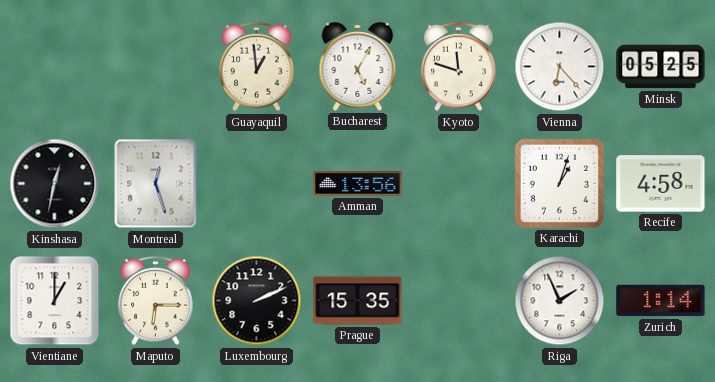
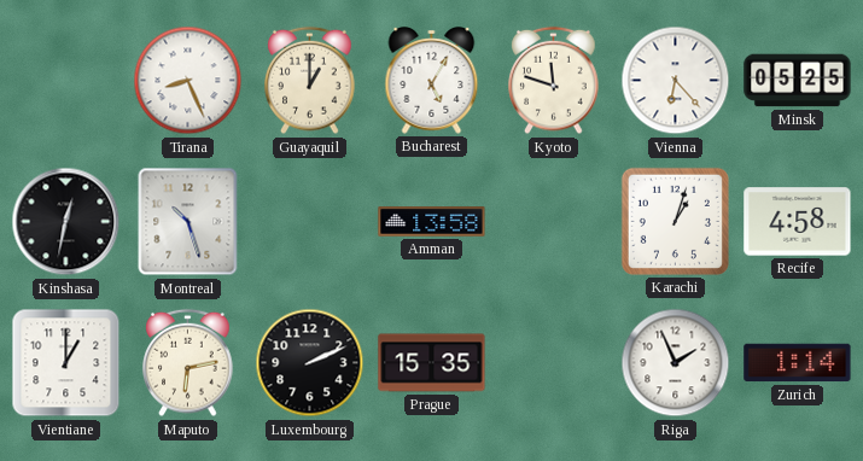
Tirana: none -> 8:26
Guayaquil: 12:59 -> 1:00
Montreal: 12:27 -> 10:27
Amman: 13:56 -> 13:58
Maputo: 6:15 -> 6:13
